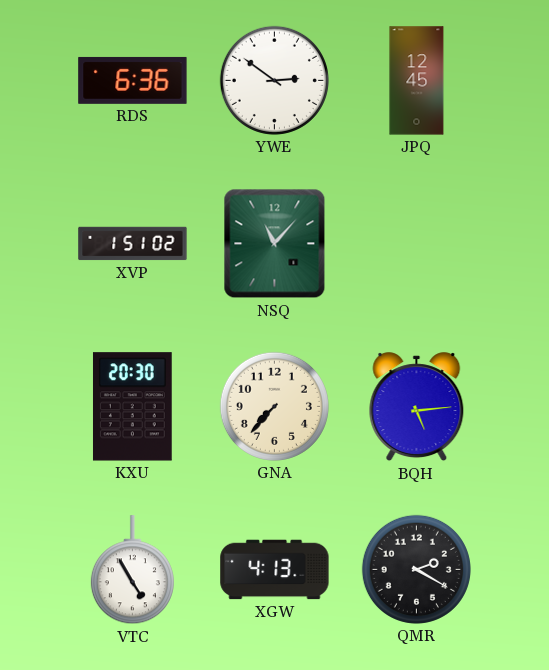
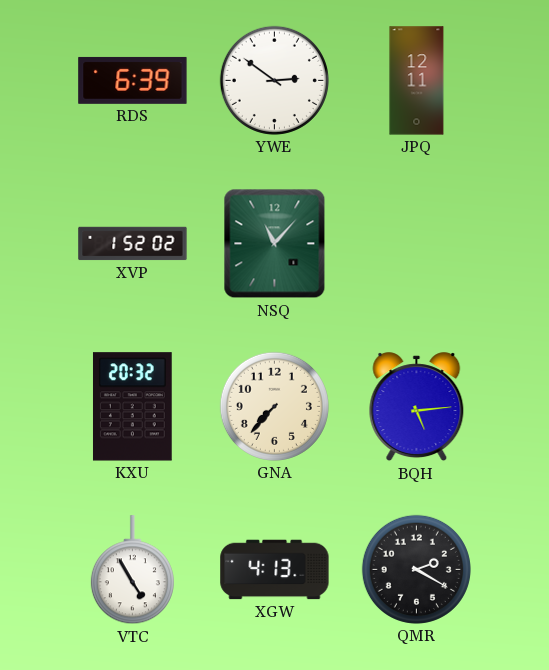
RDS: 6:36 -> 6:39
JPQ: 12:45 -> 12:11
XVP: 1:51 -> 1:52
KXU: 20:30 -> 20:32
